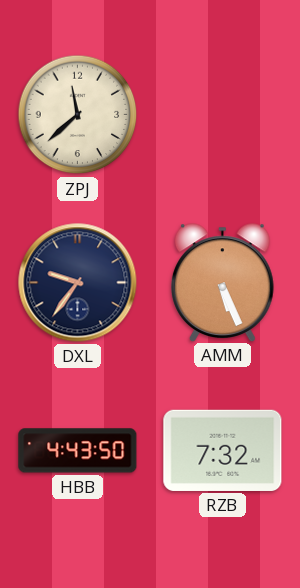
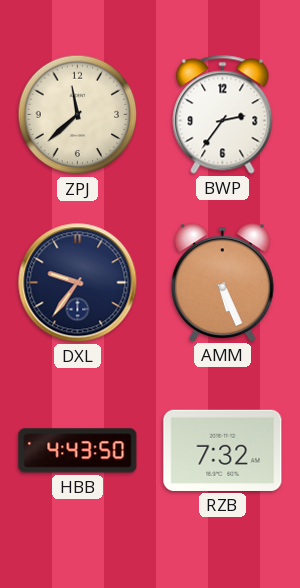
BWP: none -> 2:36
